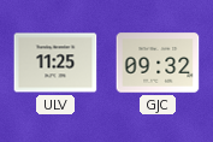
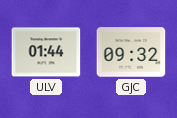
ULV: 11:25 -> 01:44
